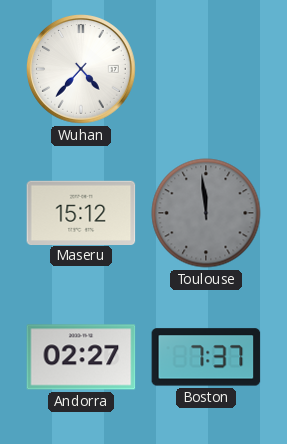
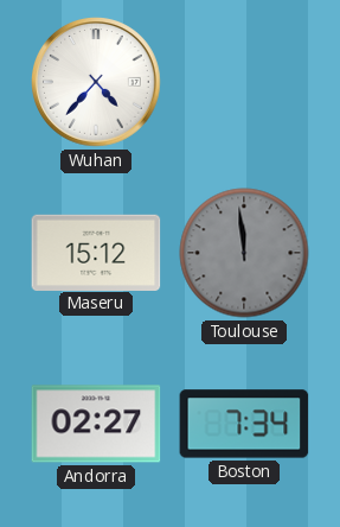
Boston: 7:37 -> 7:34
